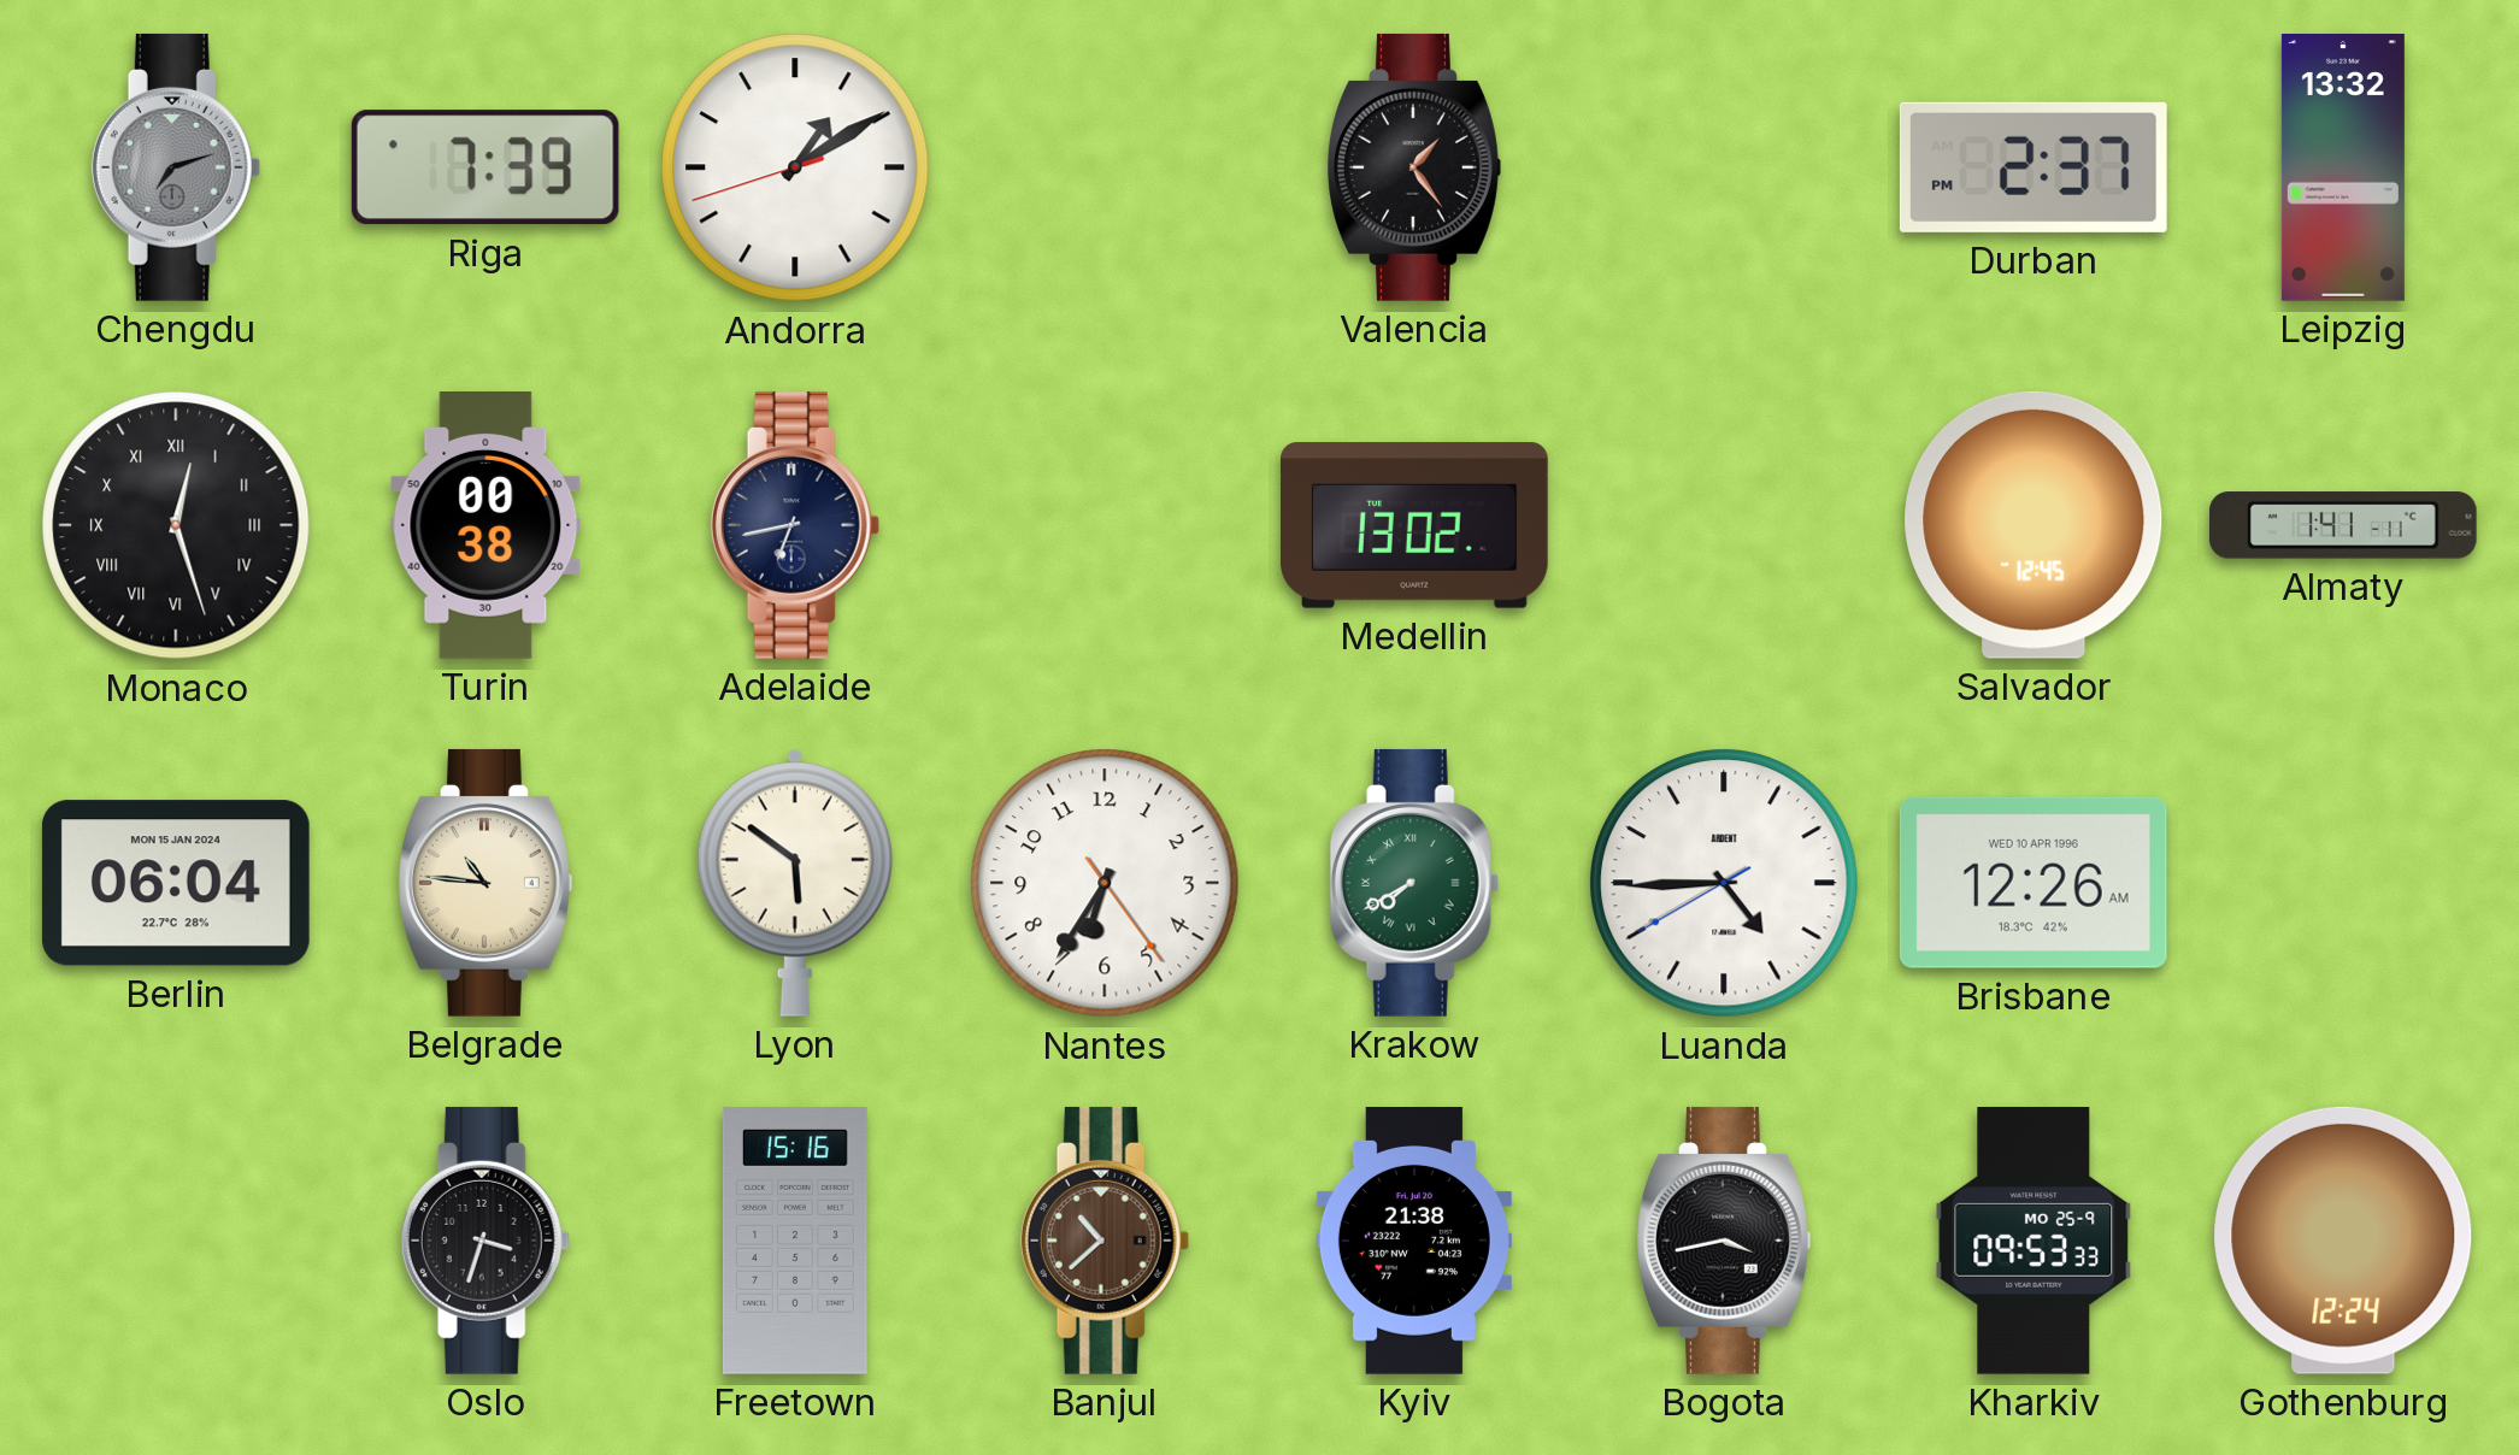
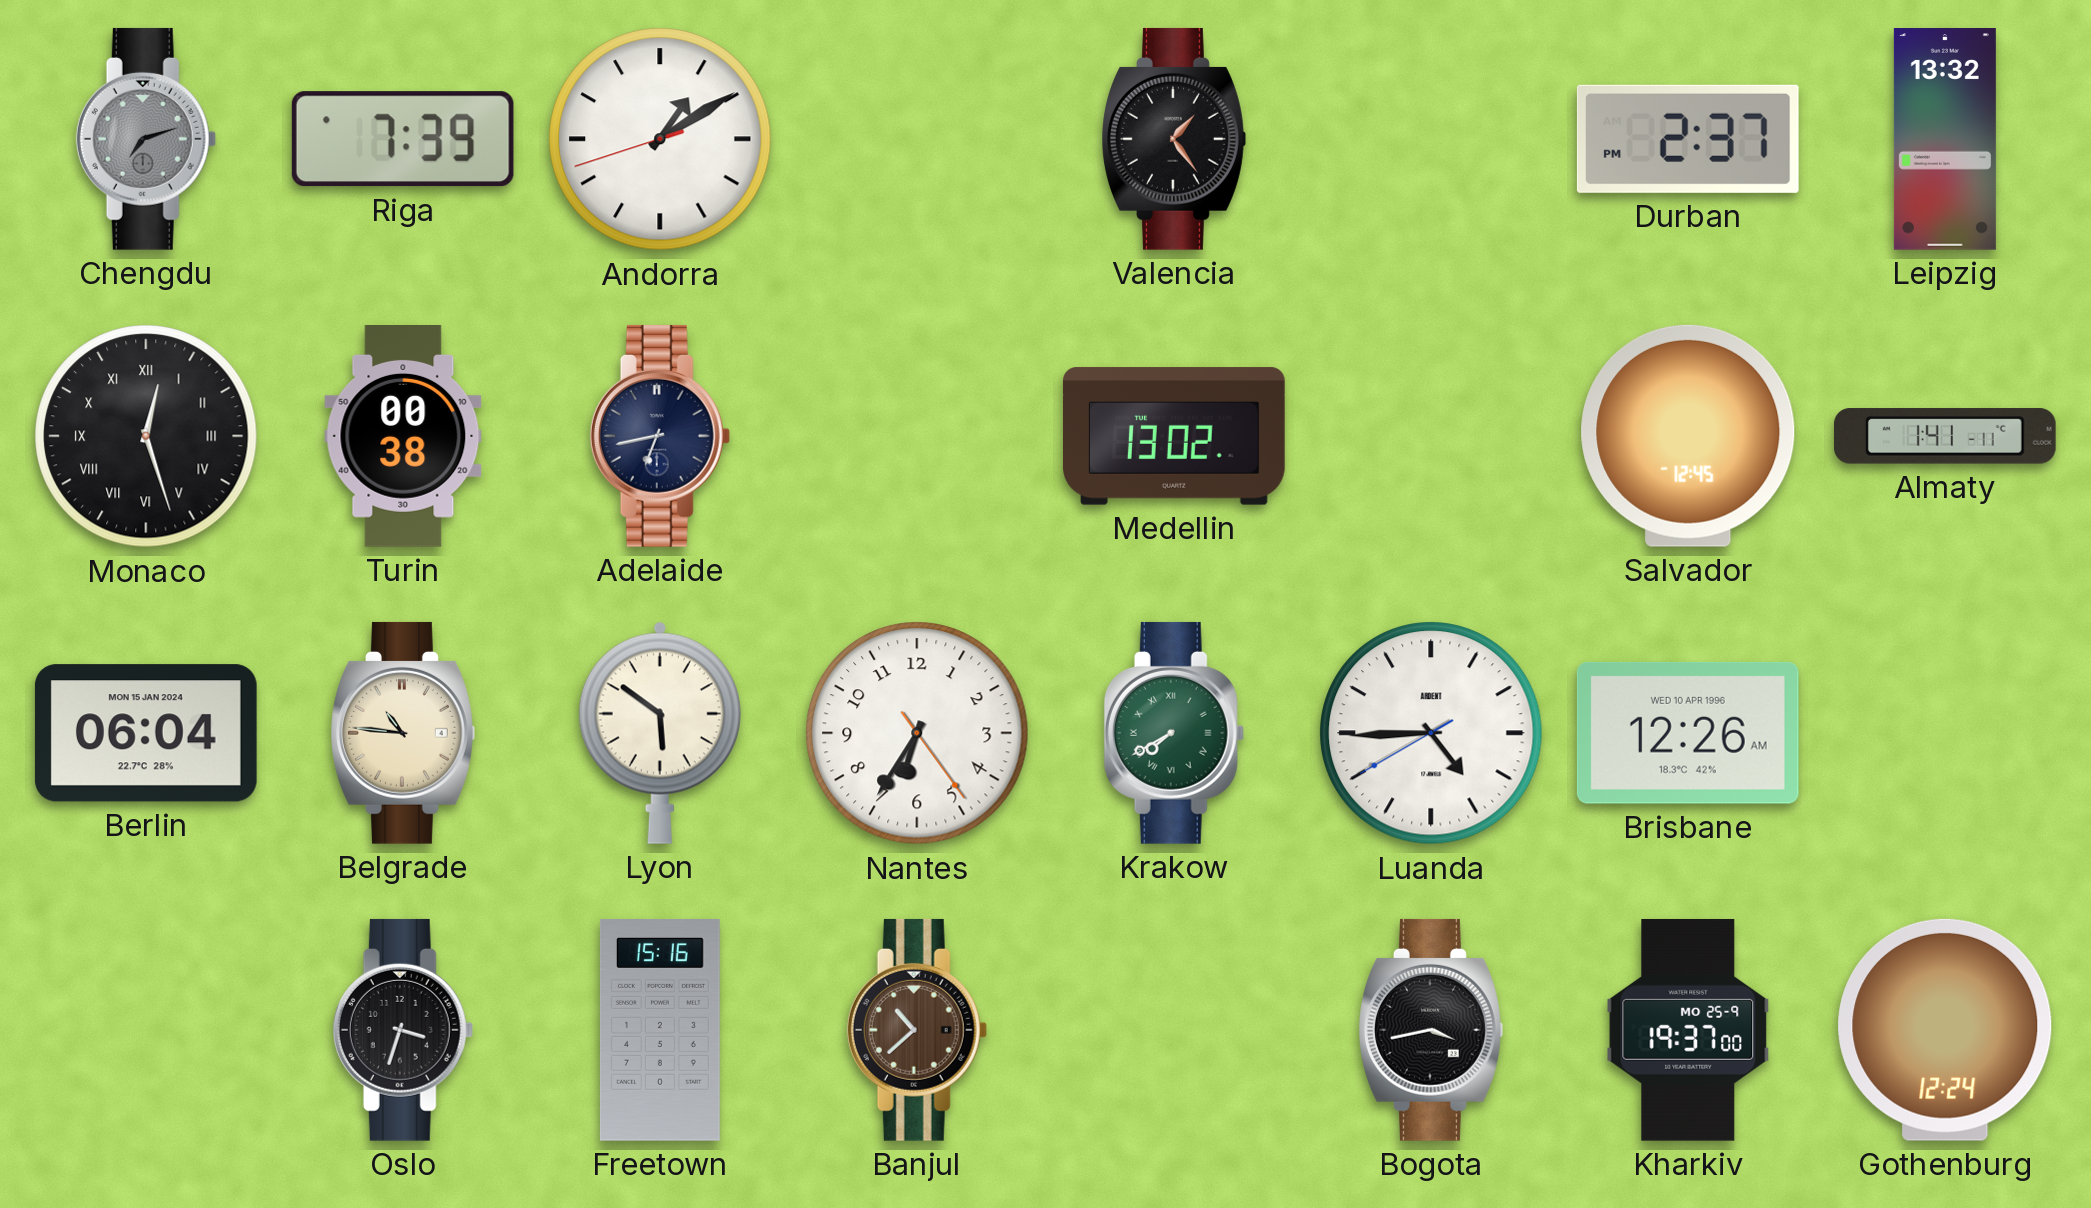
Kyiv: 21:38 -> none
Kharkiv: 09:53 -> 19:37
